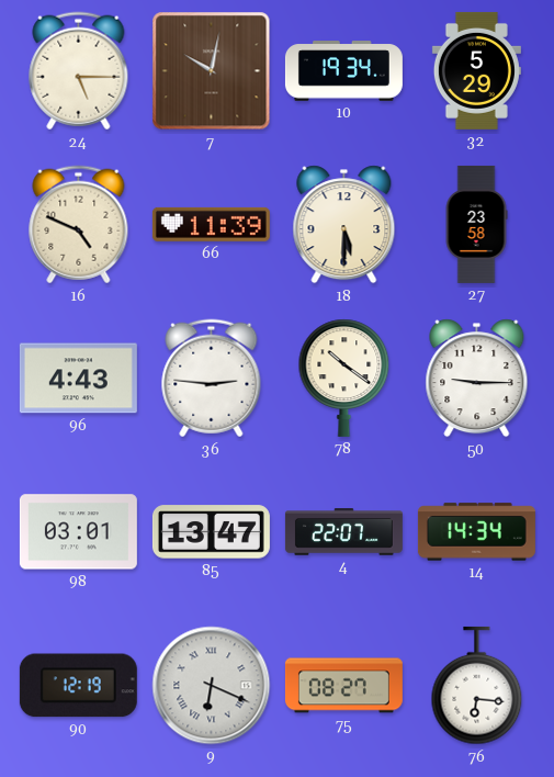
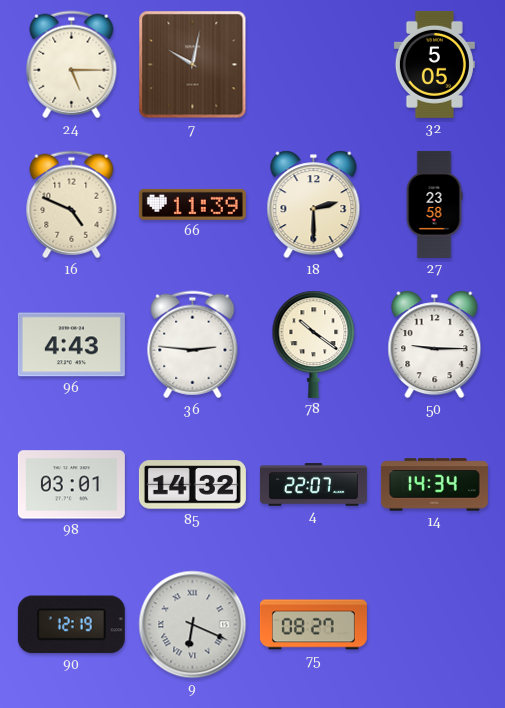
10: 19:34 -> none
32: 5:29 -> 5:05
18: 5:30 -> 2:30
85: 13:47 -> 14:32
76: 6:16 -> none
